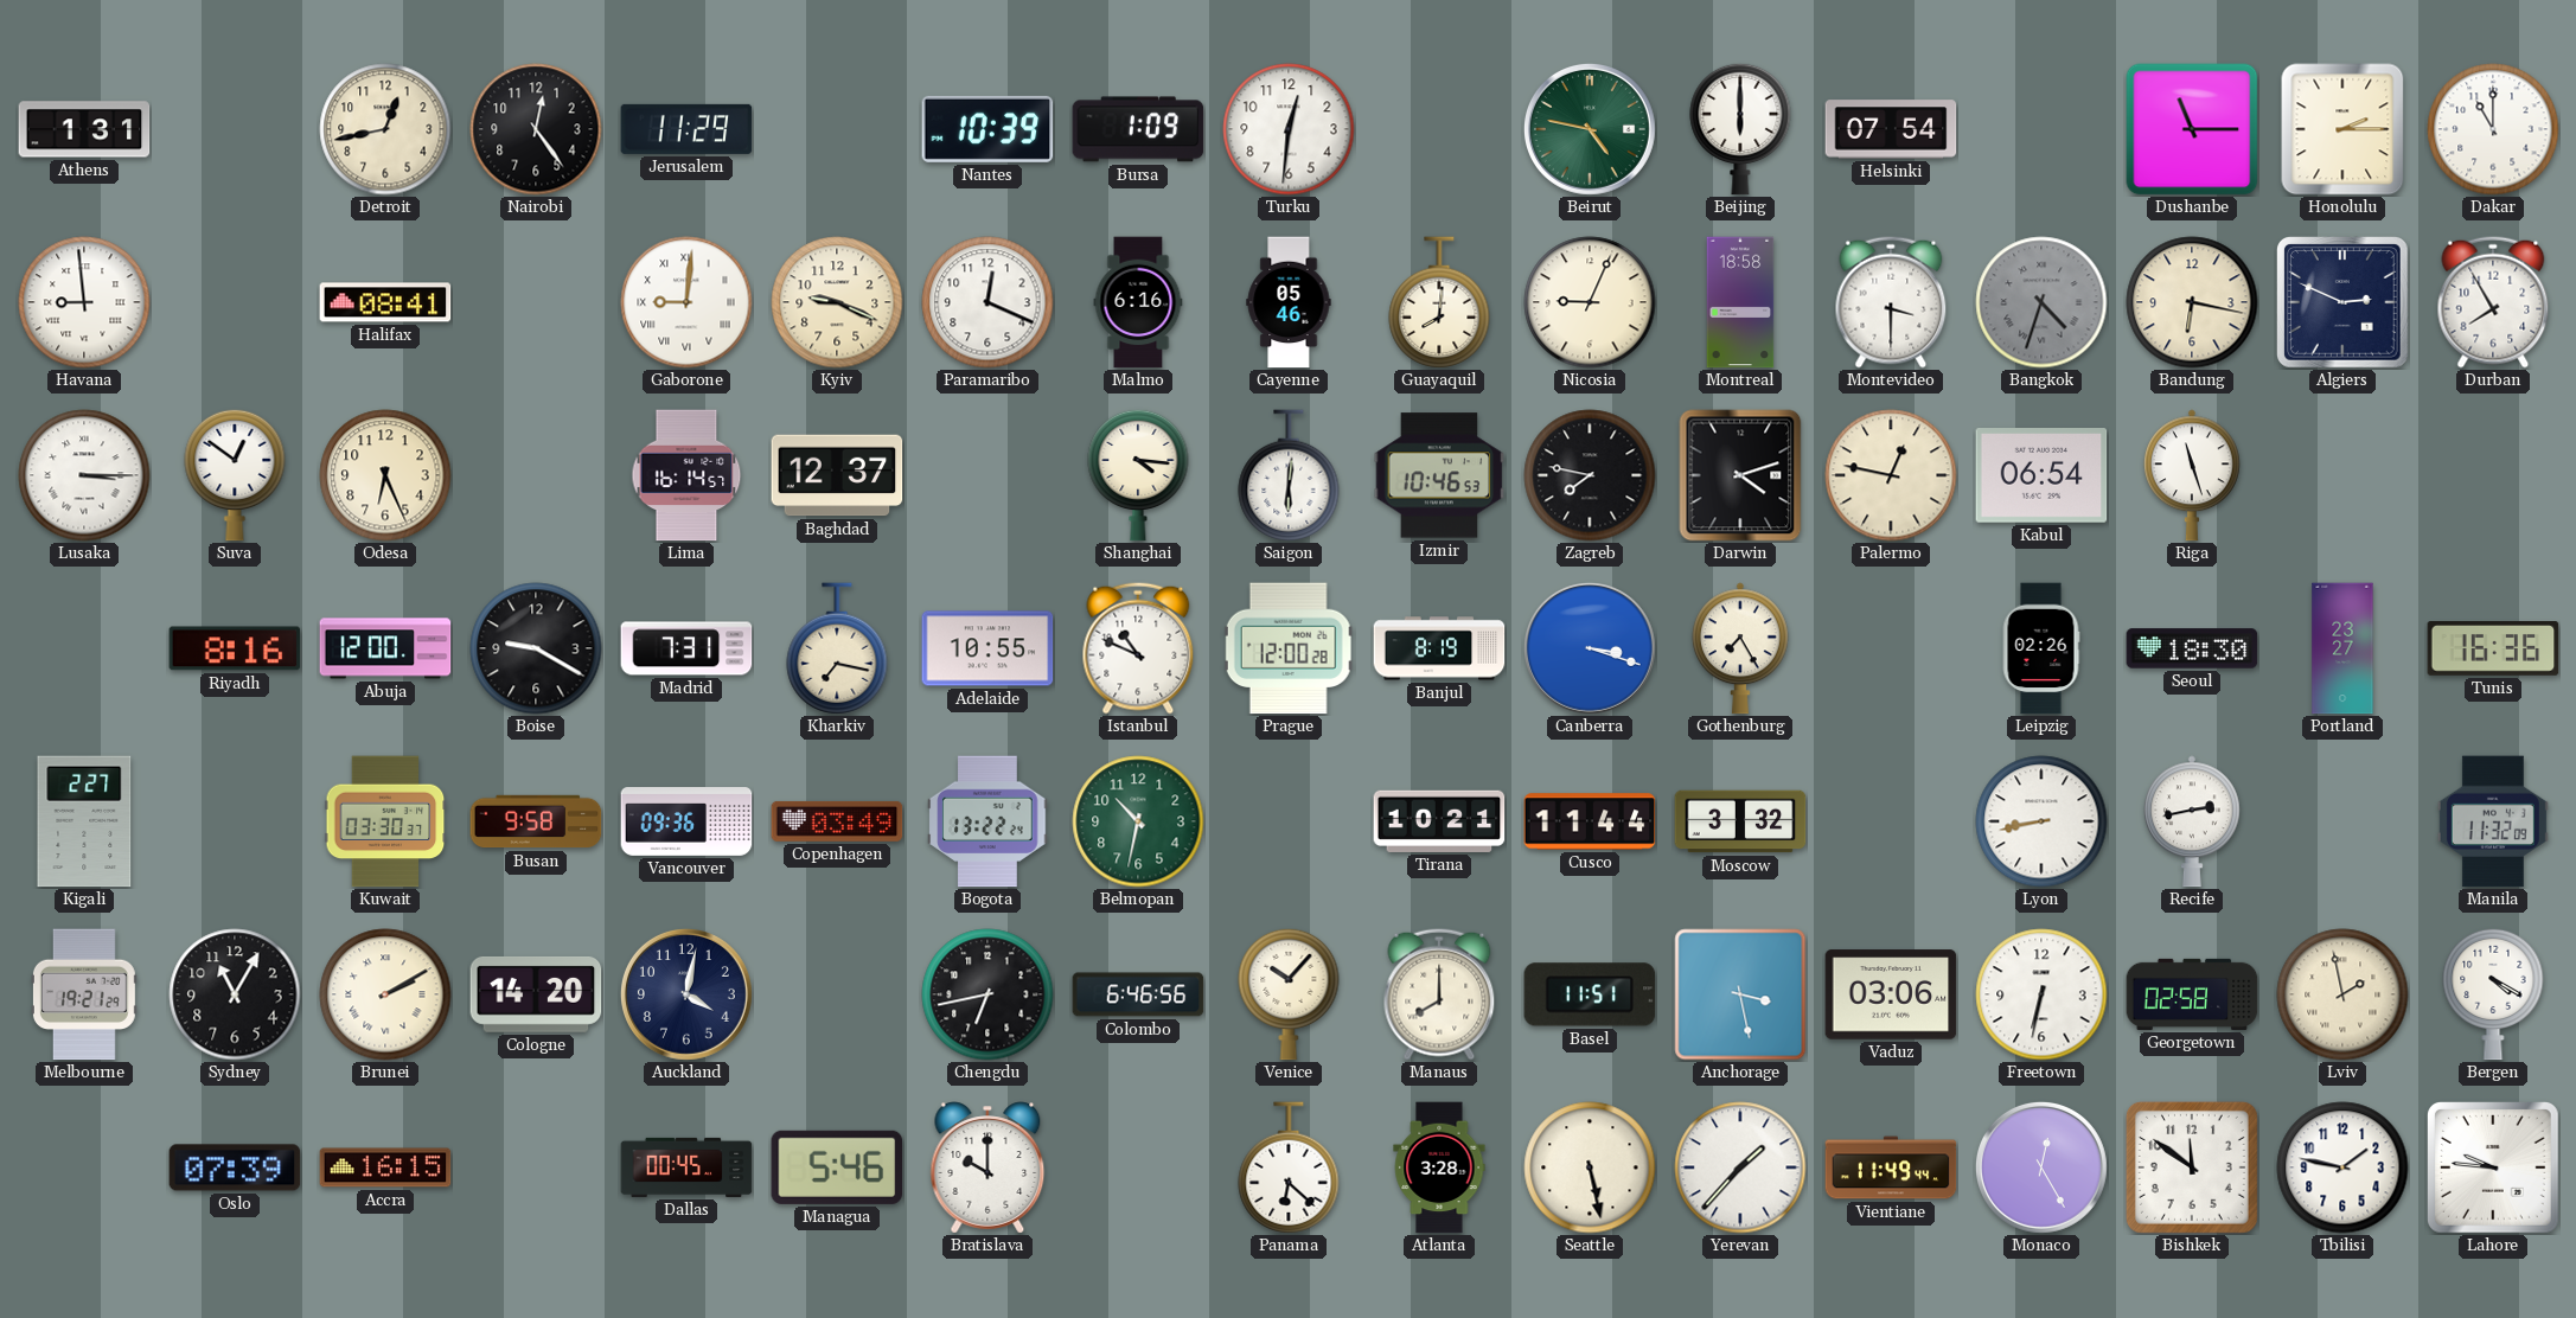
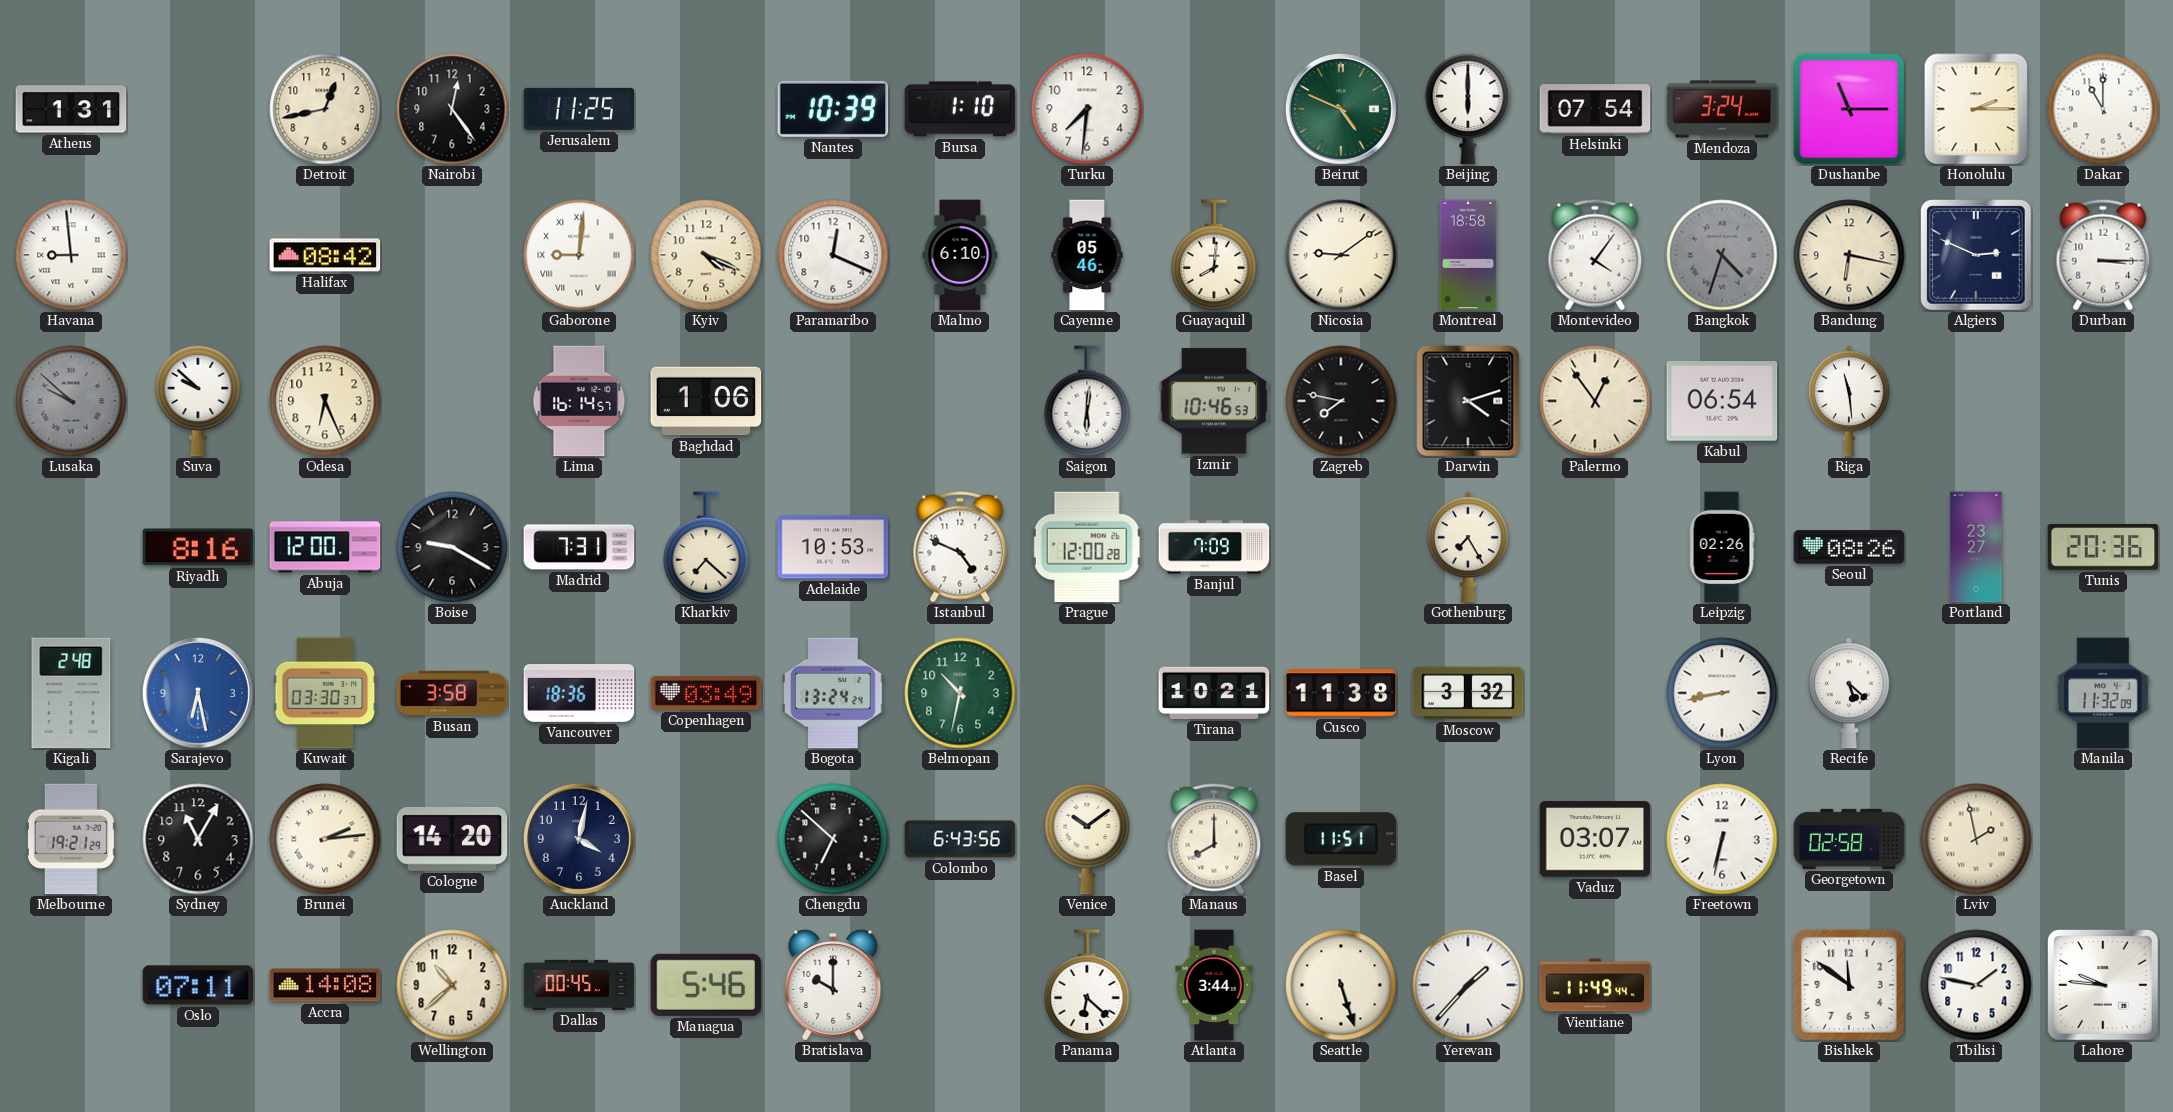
Jerusalem: 11:29 -> 11:25
Bursa: 1:09 -> 1:10
Turku: 12:31 -> 7:31
Beirut: 4:47 -> 4:49
Mendoza: none -> 3:24
Halifax: 08:41 -> 08:42
Kyiv: 9:19 -> 4:19
Malmo: 6:16 -> 6:10
Nicosia: 9:04 -> 9:09
Montevideo: 3:30 -> 4:06
Durban: 7:55 -> 3:15
Lusaka: 3:15 -> 9:52
Lusaka dial: white -> grey
Suva: 12:51 -> 9:52
Baghdad: 12:37 -> 1:06
Shanghai: 4:16 -> none
Palermo: 12:47 -> 12:54
Riga: 11:27 -> 11:29
Kharkiv: 7:17 -> 7:22
Adelaide: 10:55 -> 10:53
Istanbul: 10:49 -> 4:49
Banjul: 8:19 -> 7:09
Canberra: 3:18 -> none
Seoul: 18:30 -> 08:26
Tunis: 16:36 -> 20:36
Kigali: 2:27 -> 2:48
Sarajevo: none -> 6:28
Busan: 9:58 -> 3:58
Vancouver: 09:36 -> 18:36
Bogota: 13:22 -> 13:24
Cusco: 11:44 -> 11:38
Recife: 2:43 -> 5:22
Brunei: 2:10 -> 2:14
Chengdu: 6:43 -> 6:52
Colombo: 6:46 -> 6:43
Venice: 10:07 -> 10:09
Anchorage: 3:28 -> none
Vaduz: 03:06 -> 03:07
Bergen: 4:20 -> none
Oslo: 07:39 -> 07:11
Accra: 16:15 -> 14:08
Wellington: none -> 10:38
Atlanta: 3:28 -> 3:44
Seattle: 5:28 -> 5:27
Monaco: 12:25 -> none
